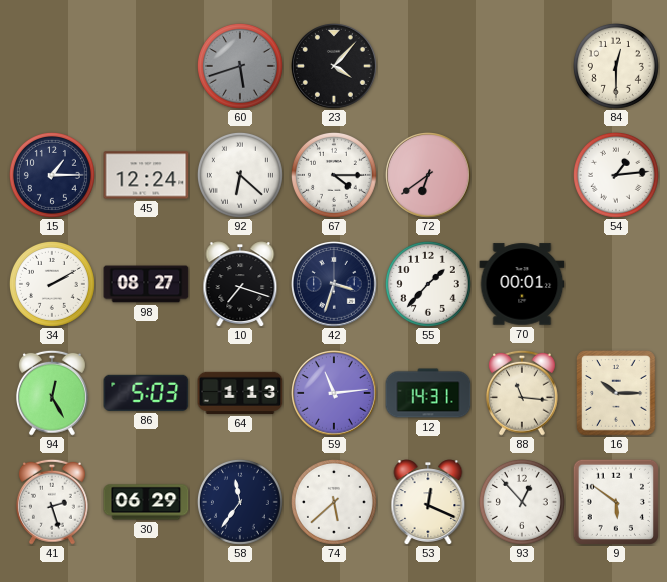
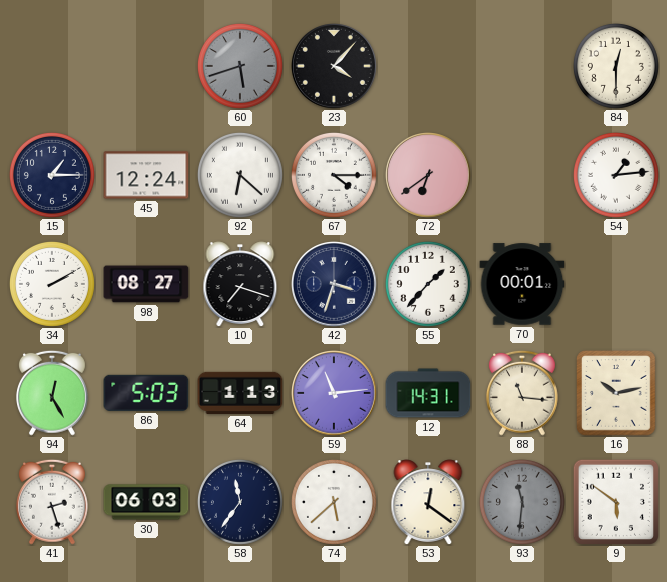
16: 10:15 -> 10:13
30: 06:29 -> 06:03
53: 12:19 -> 12:21
93: 12:53 -> 11:31
93 dial: white -> grey
